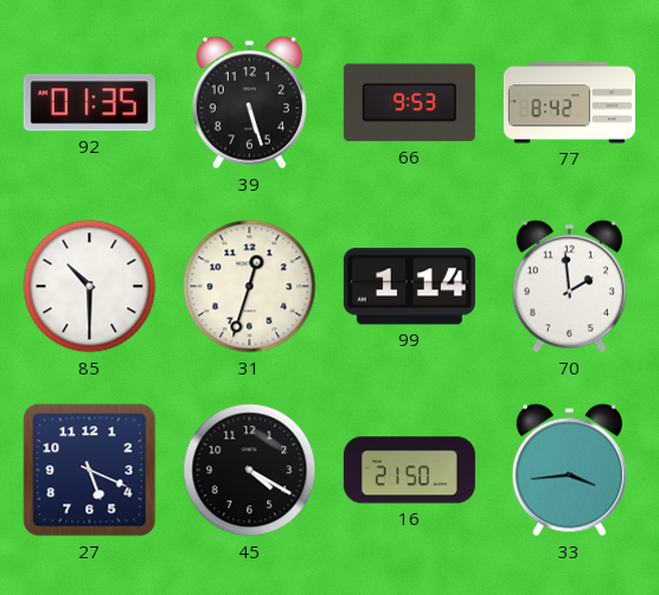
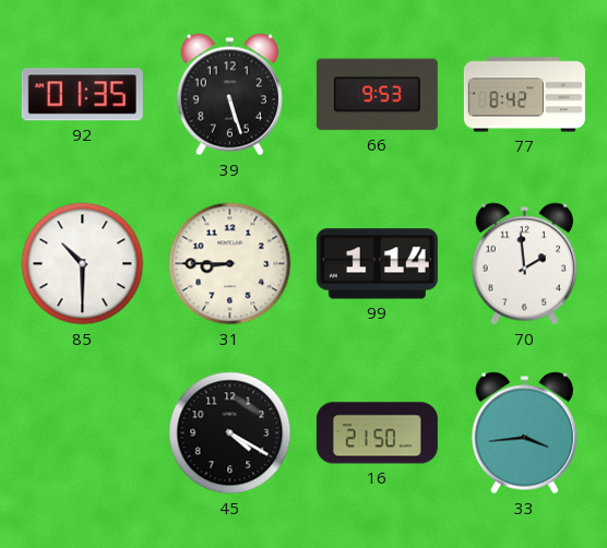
31: 12:33 -> 8:45
27: 5:19 -> none
